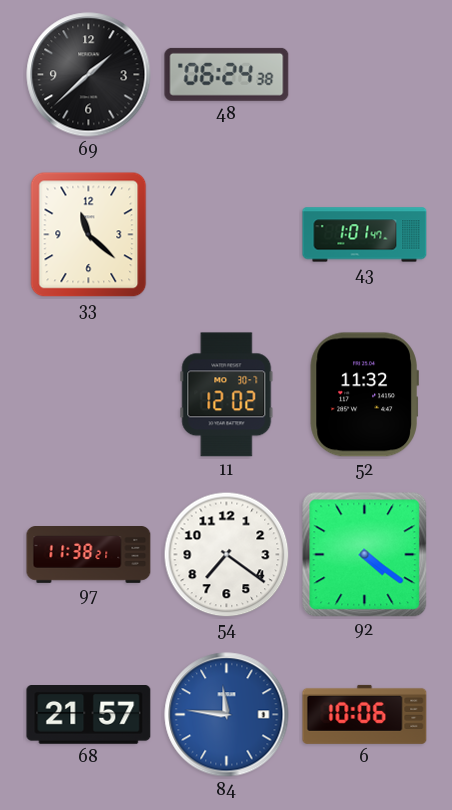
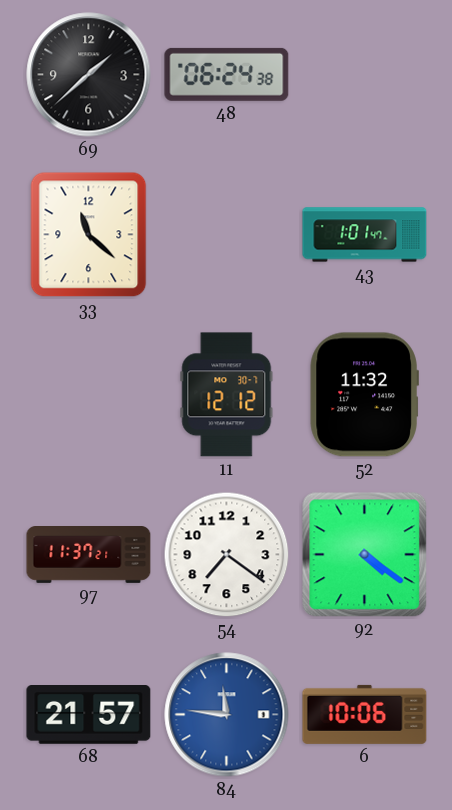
11: 12:02 -> 12:12
97: 11:38 -> 11:37
